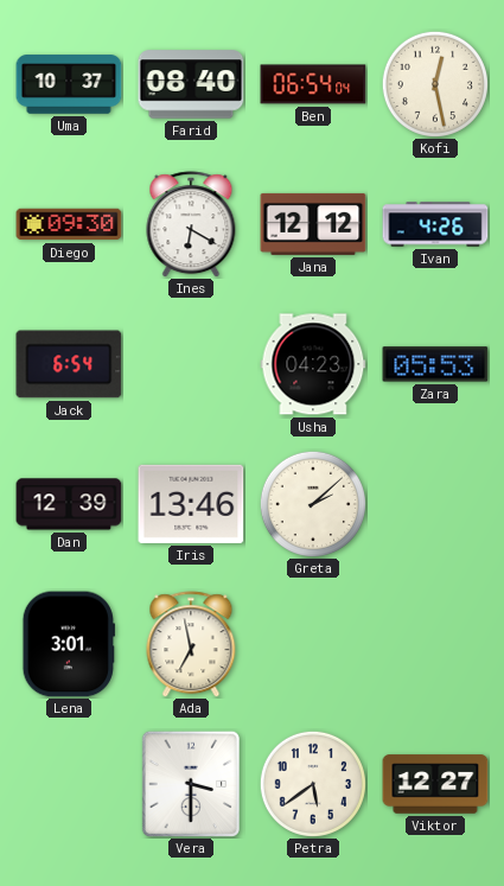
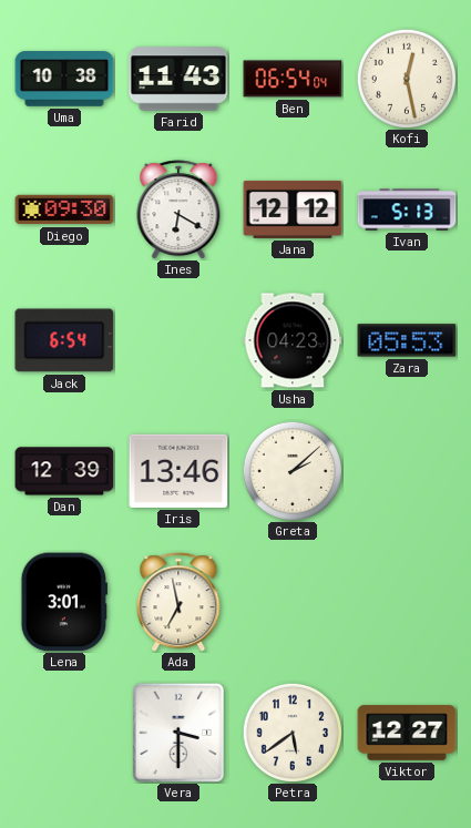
Uma: 10:37 -> 10:38
Farid: 08:40 -> 11:43
Ivan: 4:26 -> 5:13
